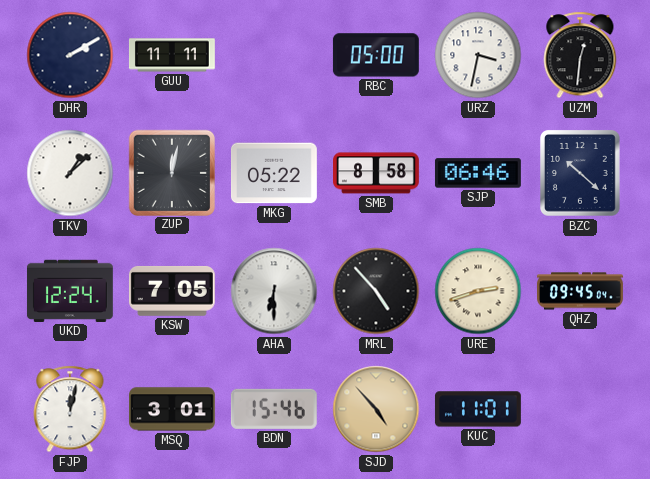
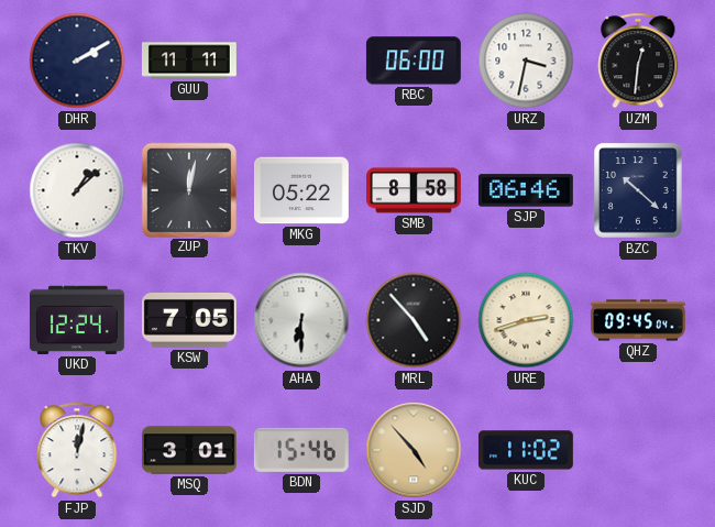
RBC: 05:00 -> 06:00
KUC: 11:01 -> 11:02
